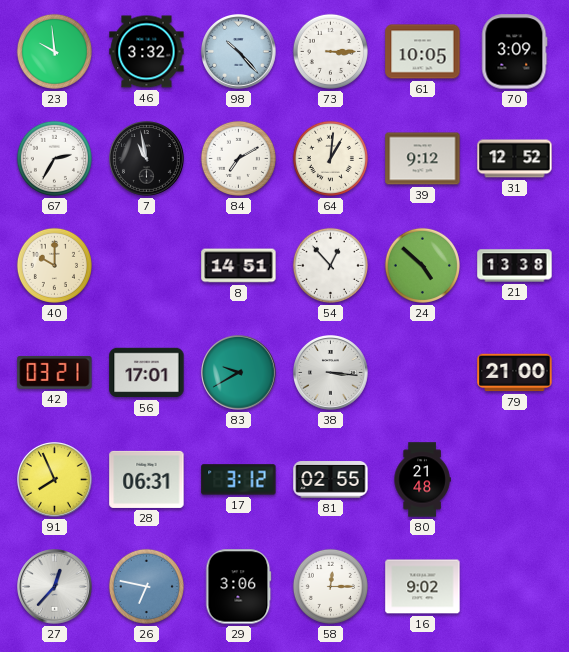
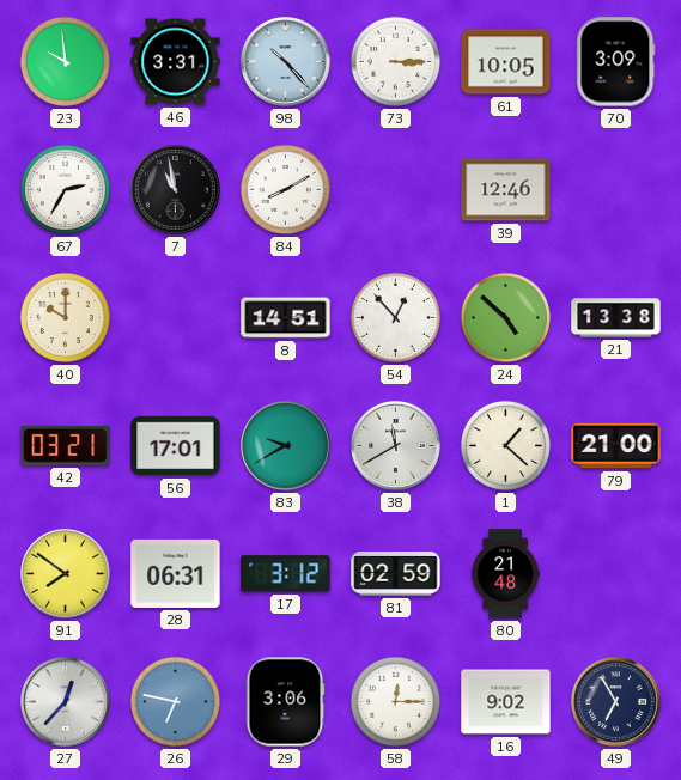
46: 3:32 -> 3:31
84: 7:10 -> 8:10
64: 1:01 -> none
39: 9:12 -> 12:46
31: 12:52 -> none
38: 3:16 -> 11:40
1: none -> 1:22
91: 7:56 -> 7:51
81: 02:55 -> 02:59
49: none -> 6:55
